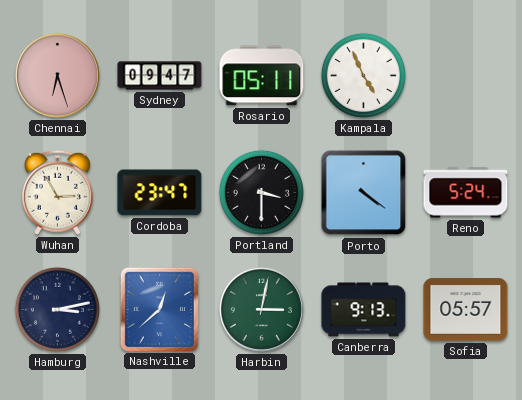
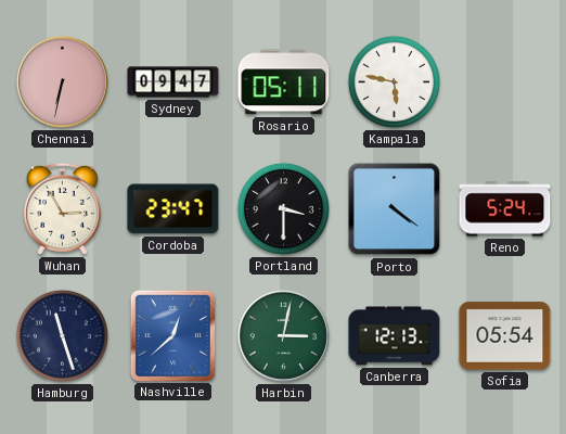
Chennai: 6:27 -> 6:32
Kampala: 4:56 -> 5:47
Hamburg: 3:13 -> 11:27
Canberra: 9:13 -> 12:13
Sofia: 05:57 -> 05:54
